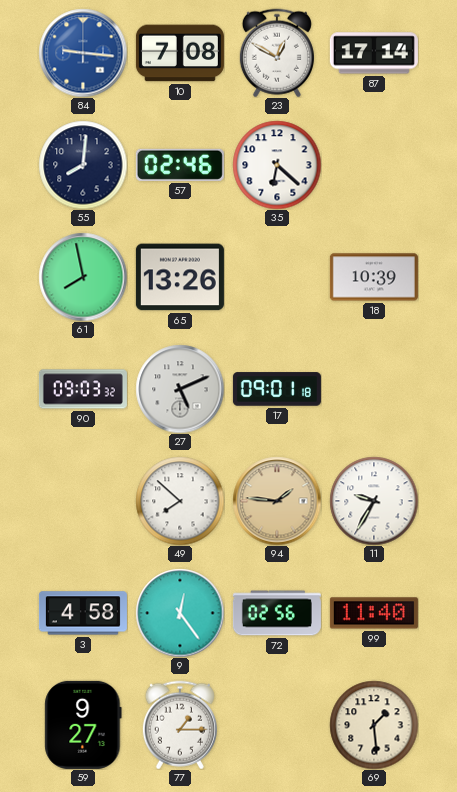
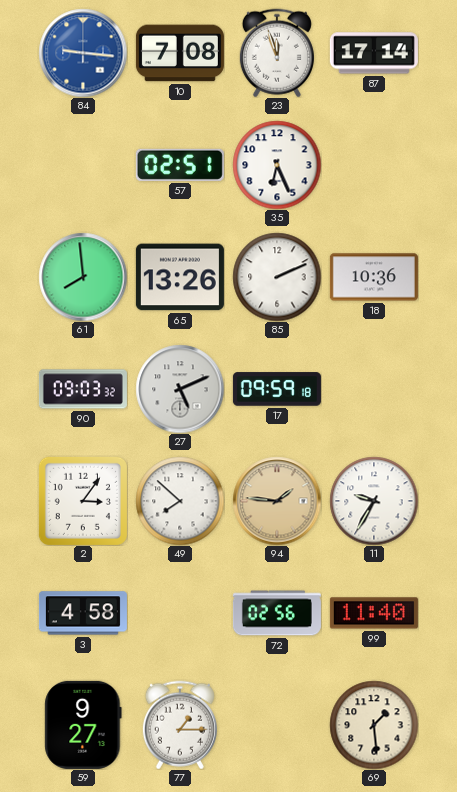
23: 12:50 -> 11:57
55: 8:01 -> none
57: 02:46 -> 02:51
35: 6:22 -> 6:26
61: 7:58 -> 7:59
85: none -> 2:11
18: 10:39 -> 10:36
17: 09:01 -> 09:59
2: none -> 3:06
9: 12:24 -> none
